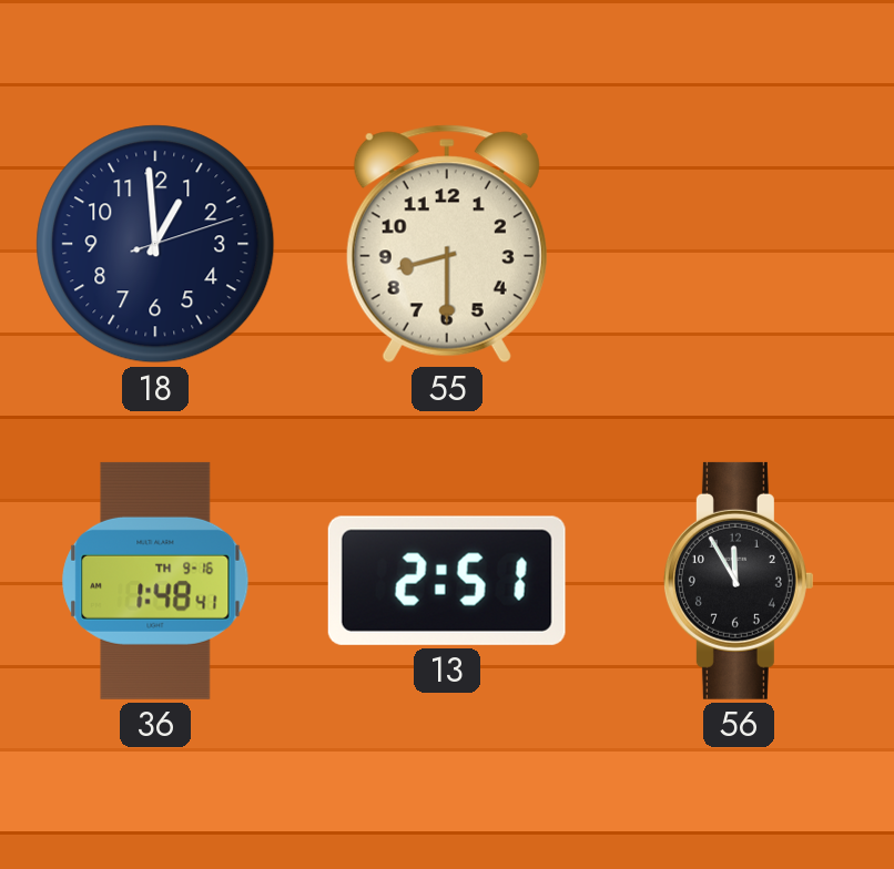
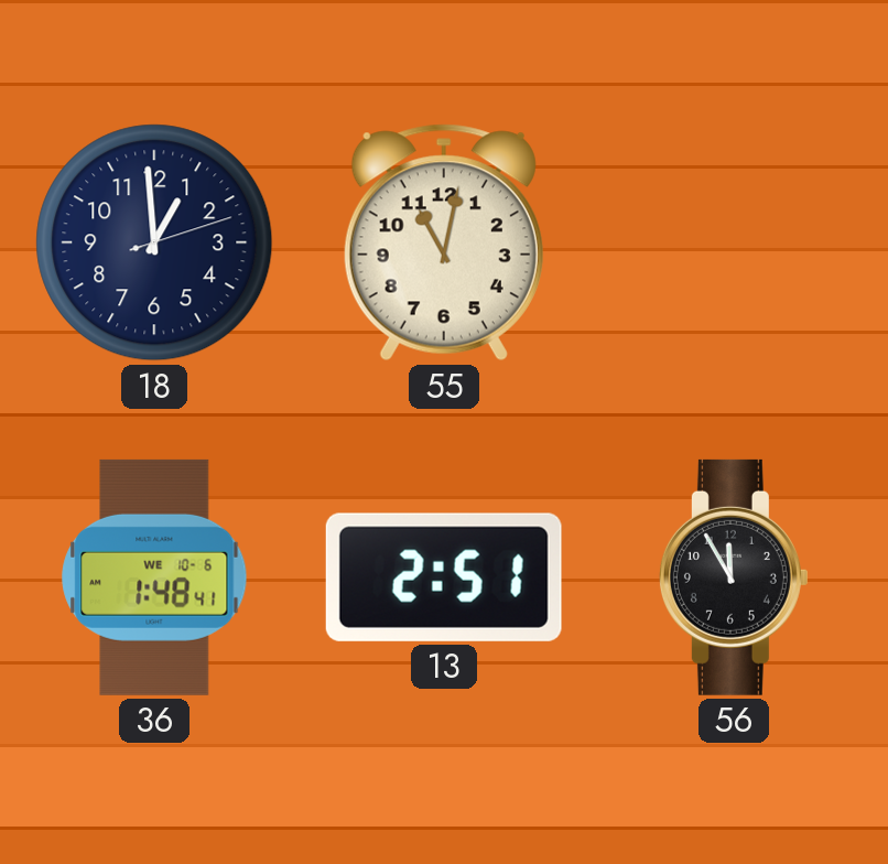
55: 8:30 -> 11:02
36 date: TH 9-16 -> WE 10-6
